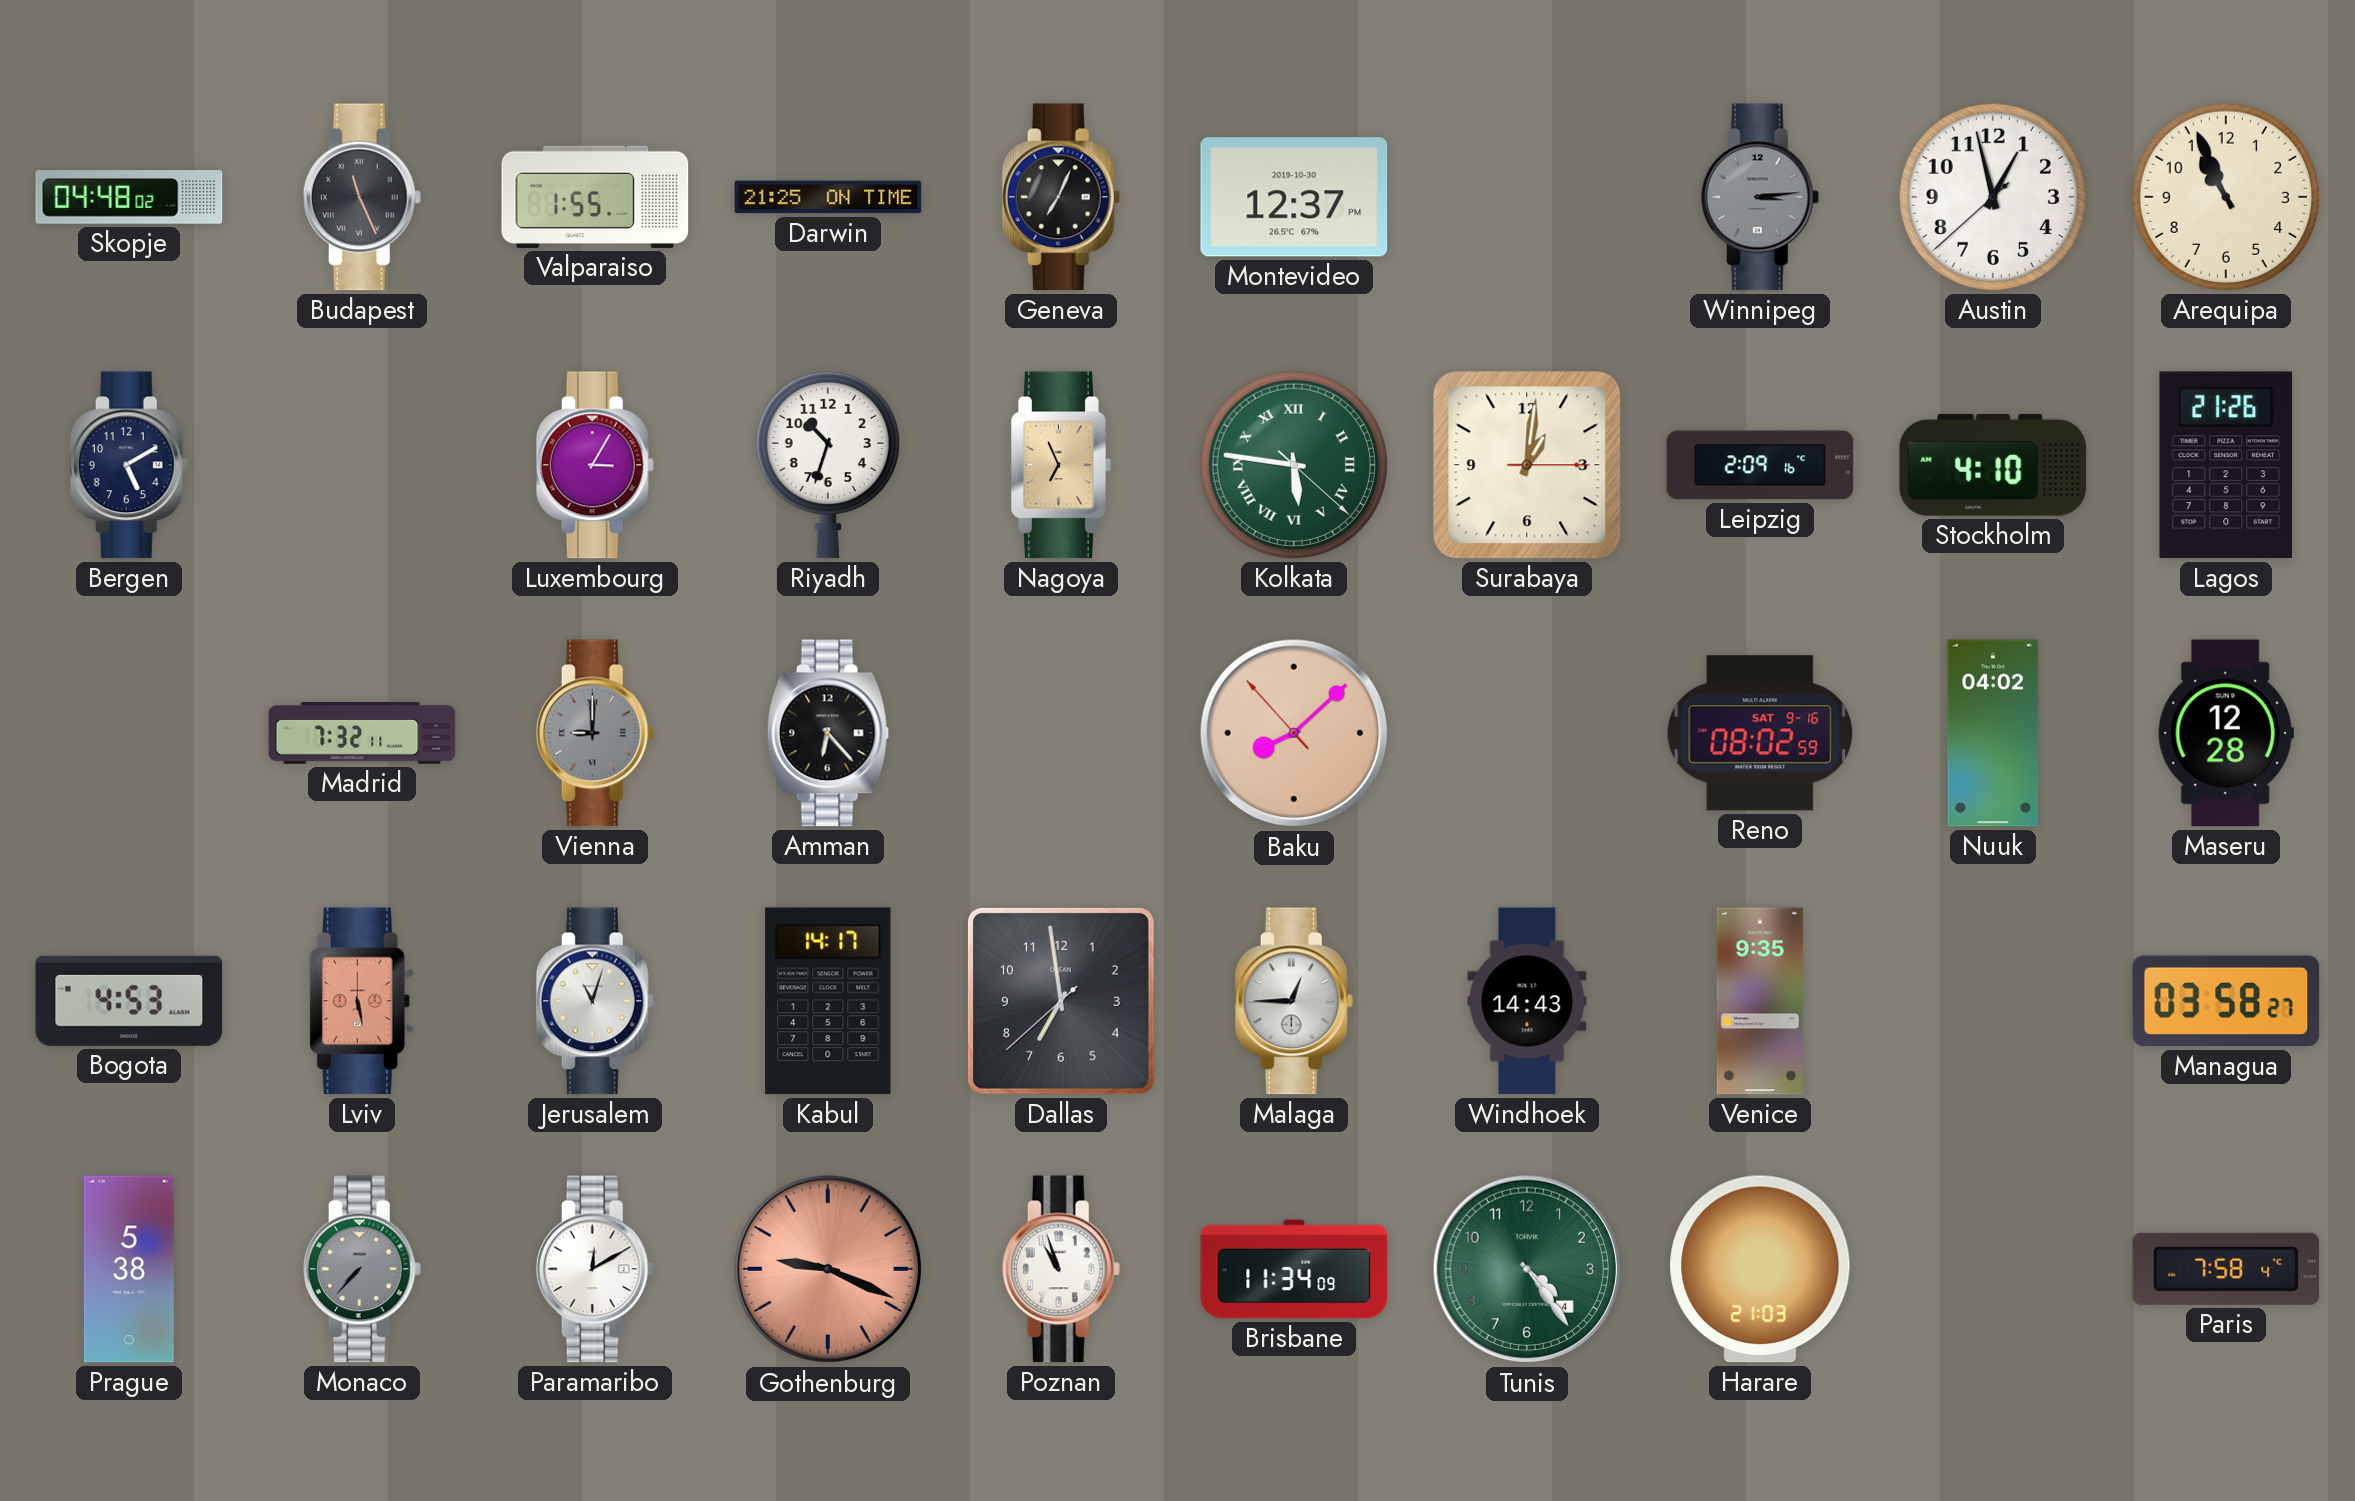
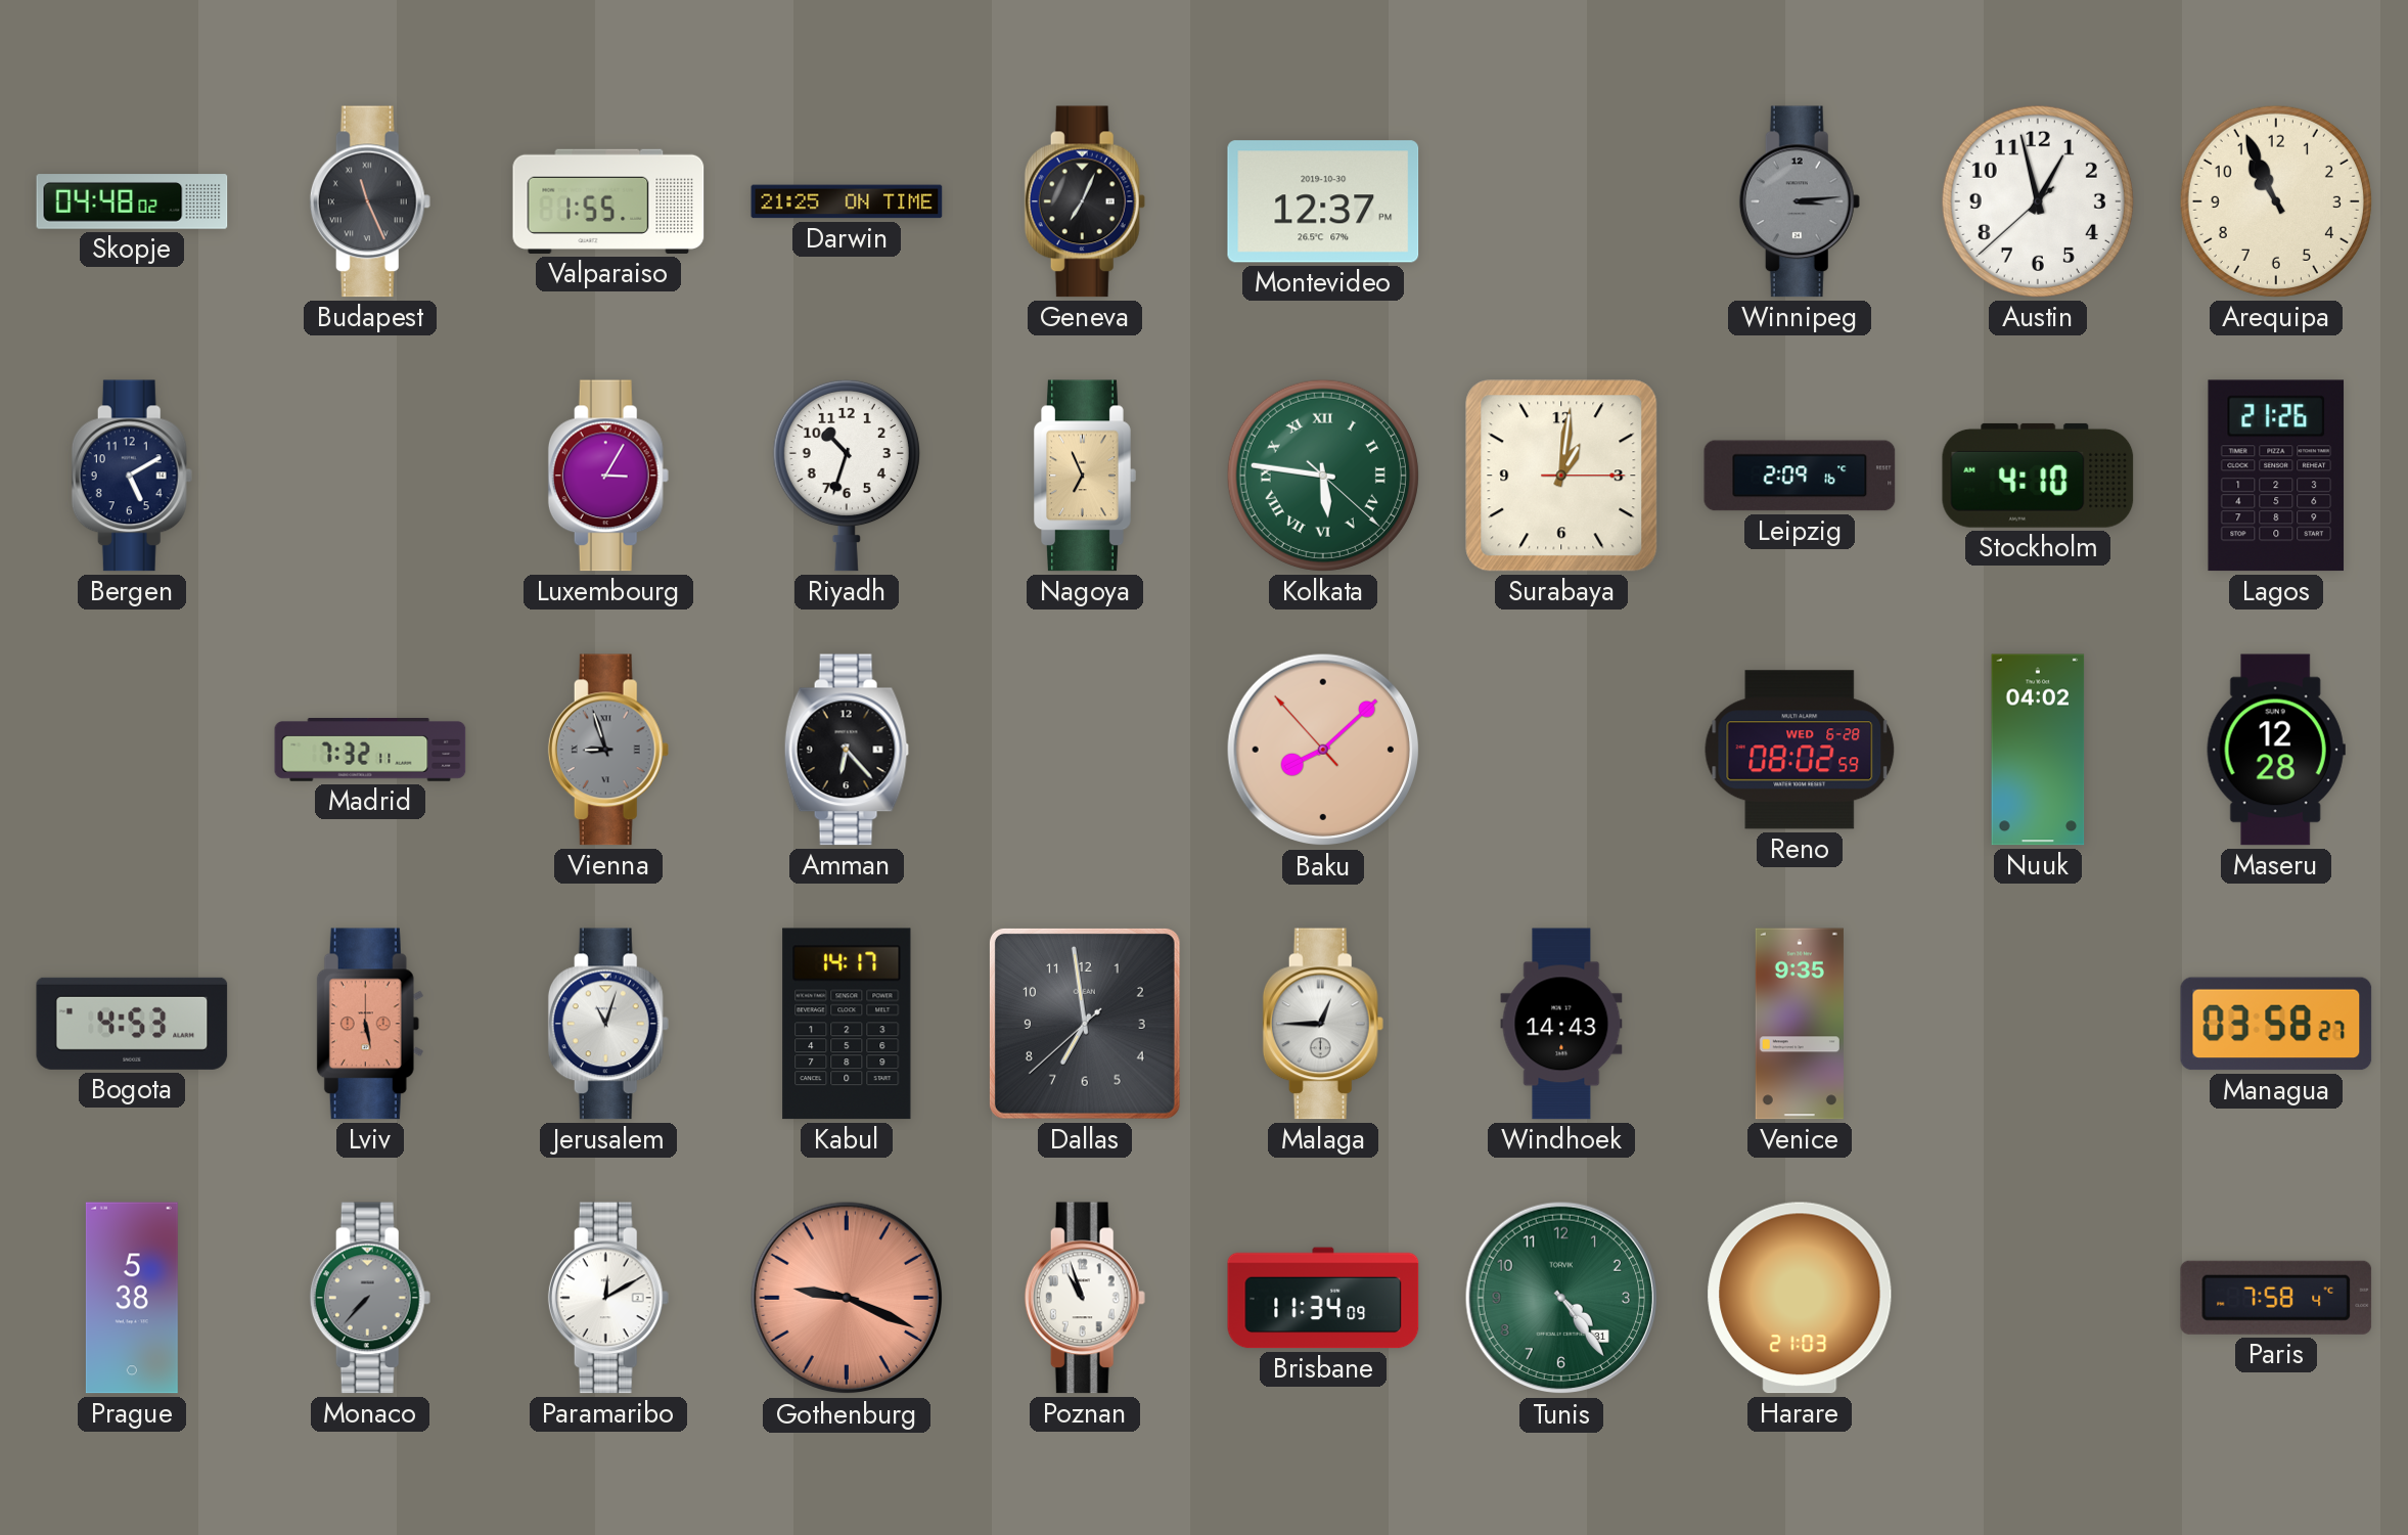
Vienna: 9:00 -> 8:57
Reno date: SAT 9-16 -> WED 6-28
Tunis date: 4 -> 31
